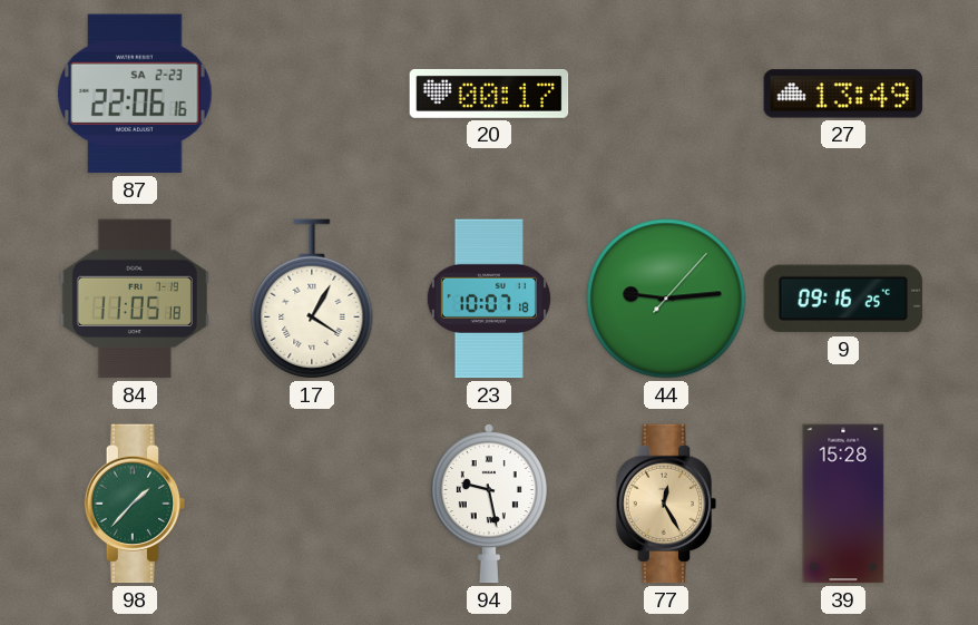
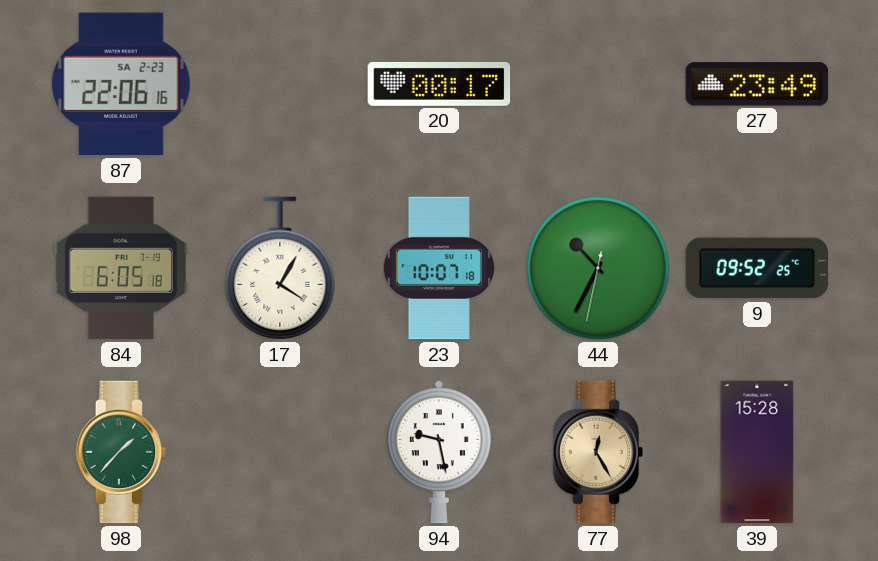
27: 13:49 -> 23:49
84: 11:05 -> 6:05
44: 9:14 -> 10:34
9: 09:16 -> 09:52
